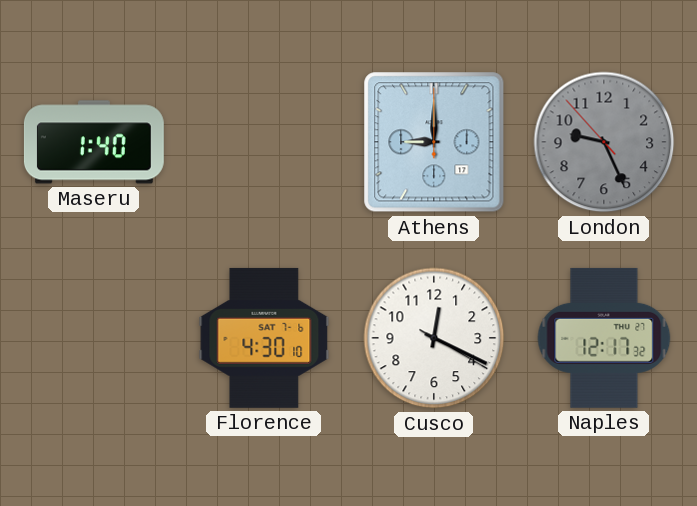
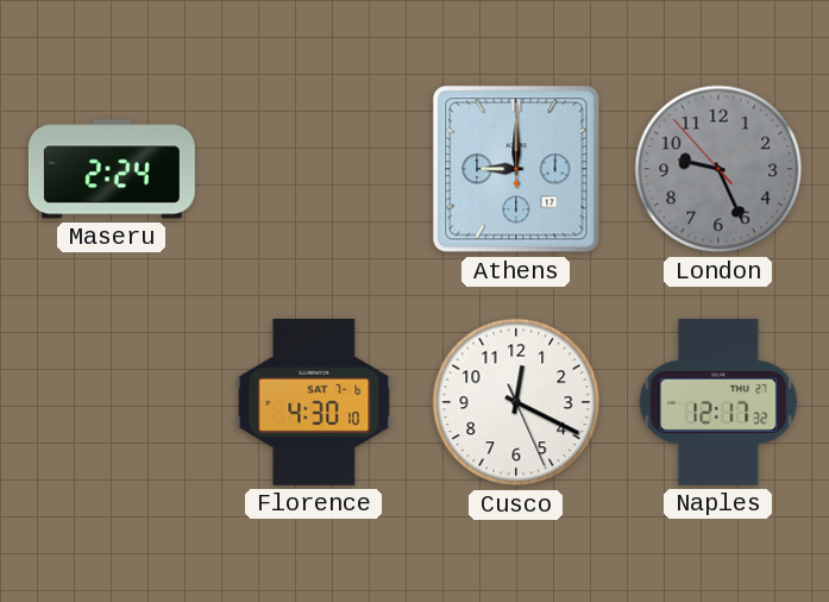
Maseru: 1:40 -> 2:24
Cusco: 12:19:20 -> 12:19:26
